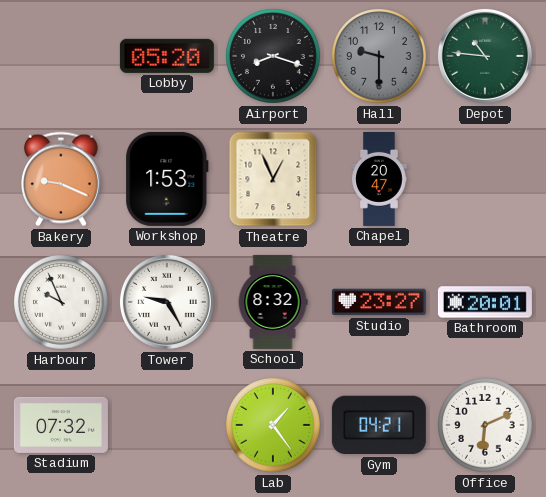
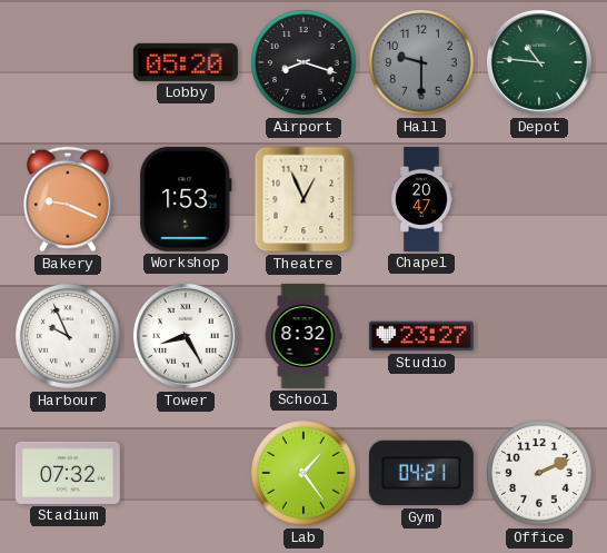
Tower: 9:25 -> 8:25
Bathroom: 20:01 -> none
Office: 6:11 -> 2:11
